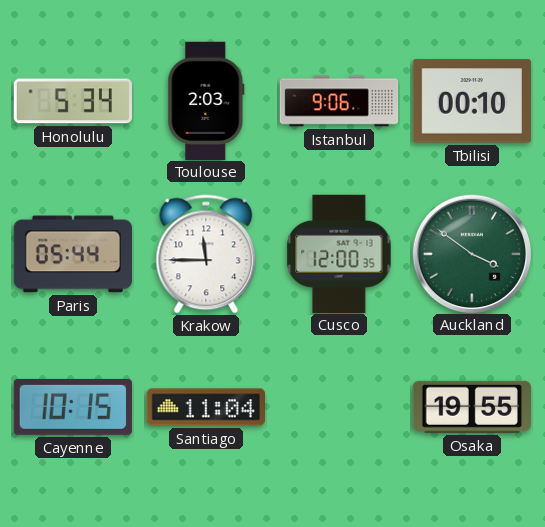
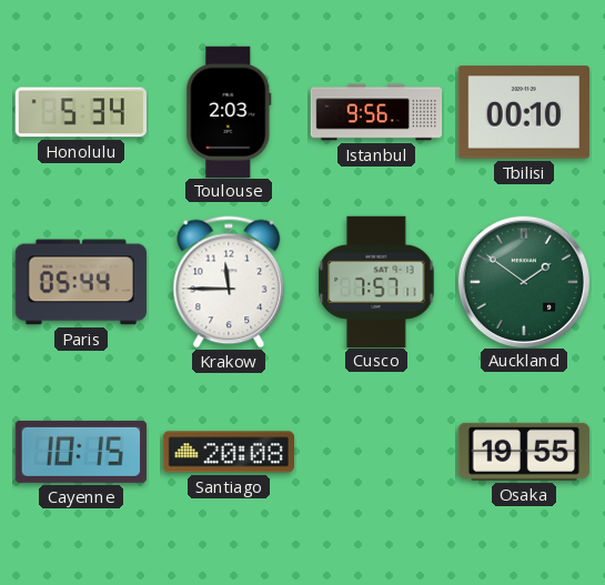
Istanbul: 9:06 -> 9:56
Cusco: 12:00 -> 7:57
Auckland: 3:51 -> 1:51
Santiago: 11:04 -> 20:08
